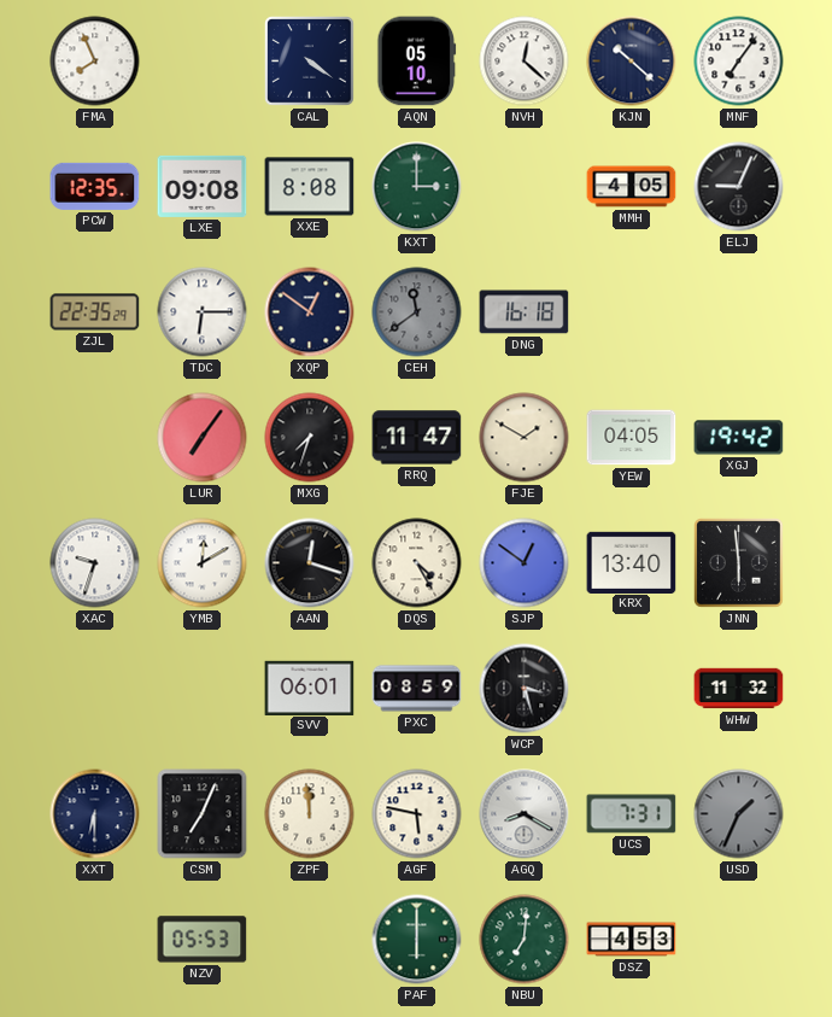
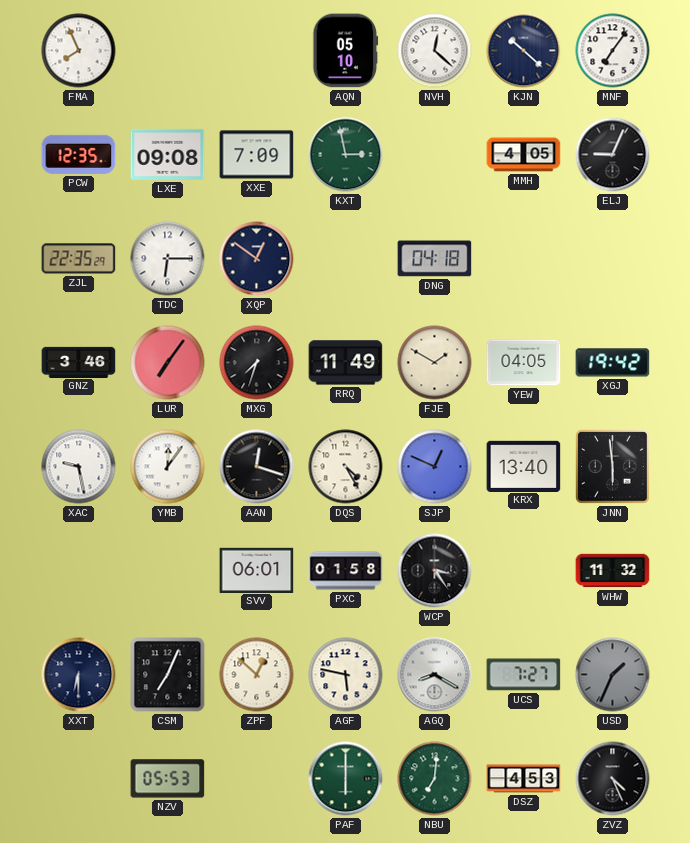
CAL: 4:21 -> none
XXE: 8:08 -> 7:09
KXT: 3:00 -> 2:58
CEH: 11:39 -> none
DNG: 16:18 -> 04:18
GNZ: none -> 3:46
RRQ: 11:47 -> 11:49
XAC: 9:33 -> 9:28
YMB: 12:10 -> 12:06
SJP: 12:51 -> 12:49
PXC: 08:59 -> 01:58
WCP: 3:27 -> 3:24
ZPF: 11:59 -> 12:52
UCS: 7:31 -> 7:27
ZVZ: none -> 4:26
